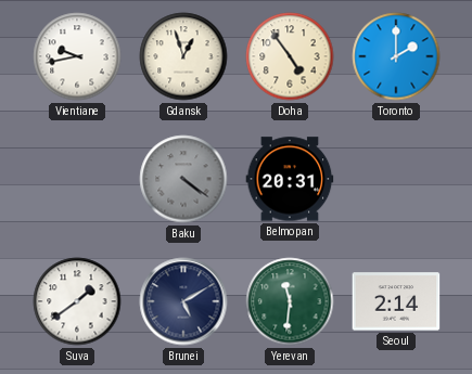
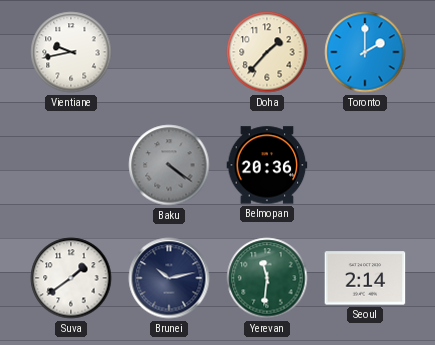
Gdansk: 12:57 -> none
Doha: 4:54 -> 1:37
Belmopan: 20:31 -> 20:36
Brunei: 5:10 -> 10:13
